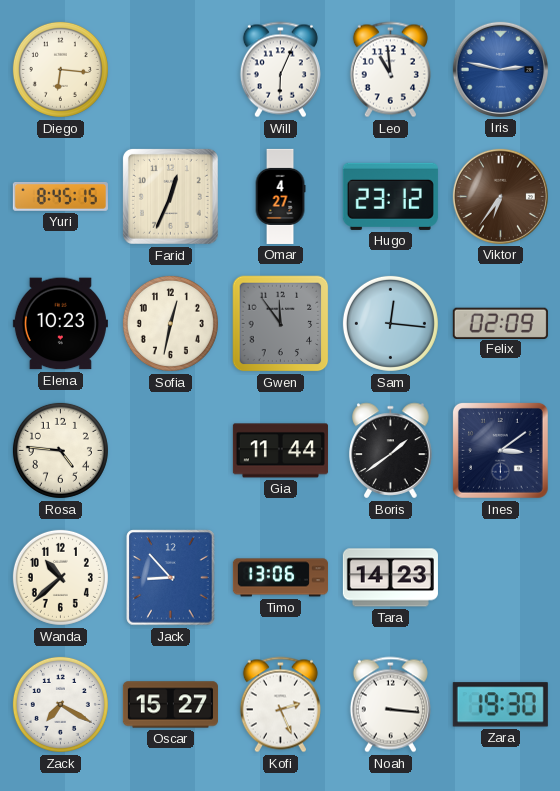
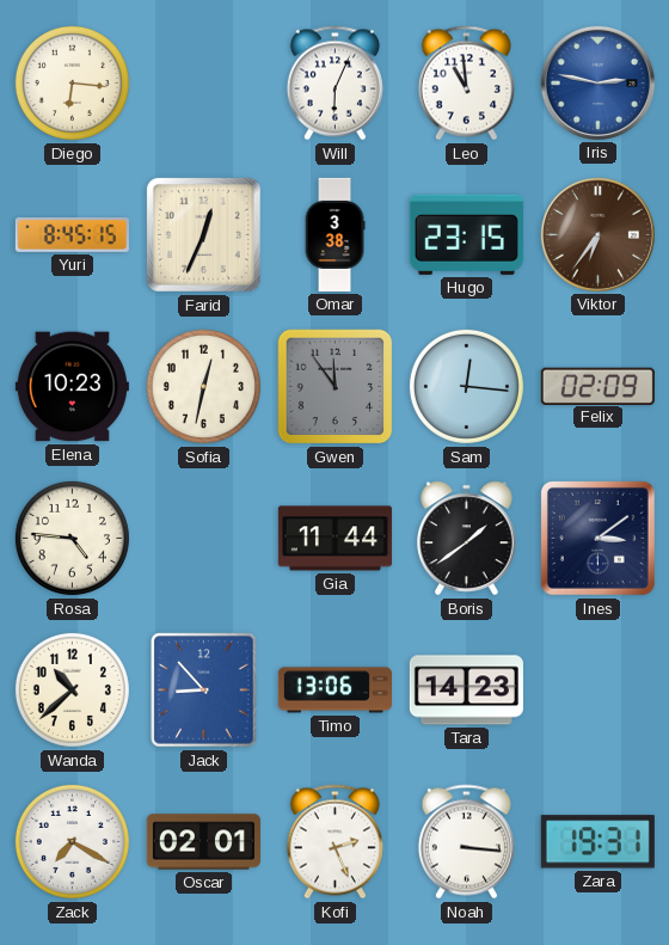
Omar: 4:27 -> 3:38
Hugo: 23:12 -> 23:15
Oscar: 15:27 -> 02:01
Zara: 19:30 -> 19:31
